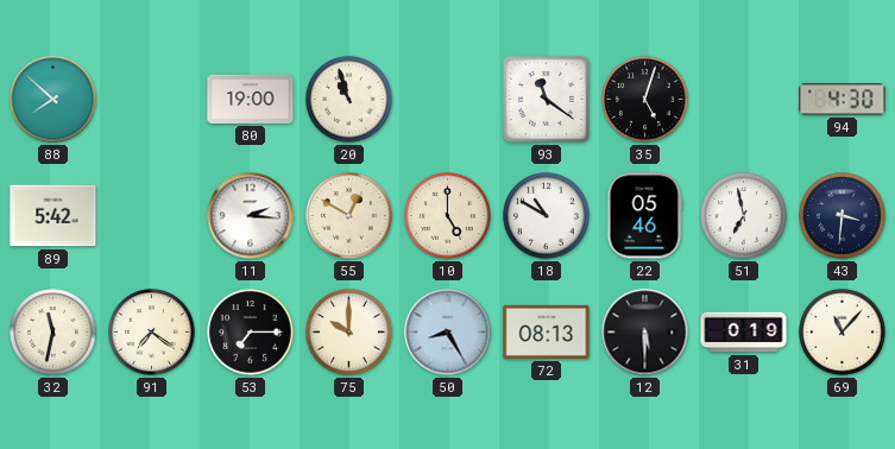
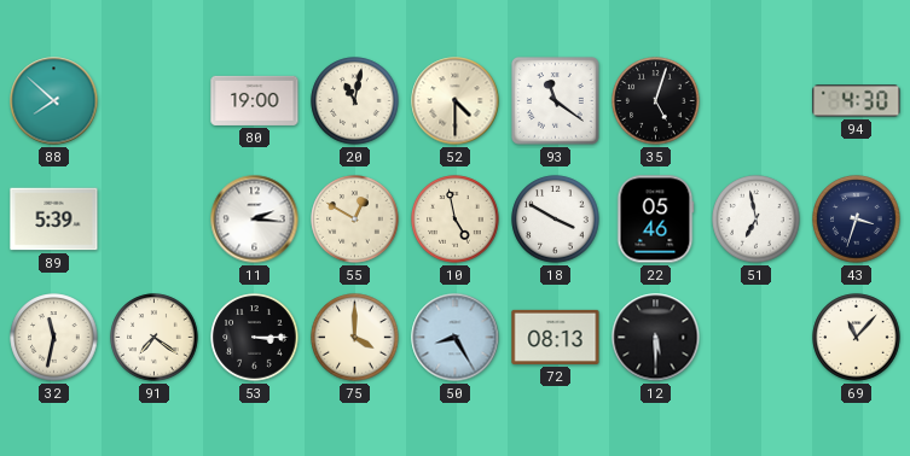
20: 10:57 -> 11:02
52: none -> 4:30
89: 5:42 -> 5:39
10: 5:00 -> 4:58
18: 10:50 -> 3:50
43: 3:31 -> 3:33
53: 7:15 -> 3:15
75: 10:00 -> 4:00
31: 0:19 -> none
